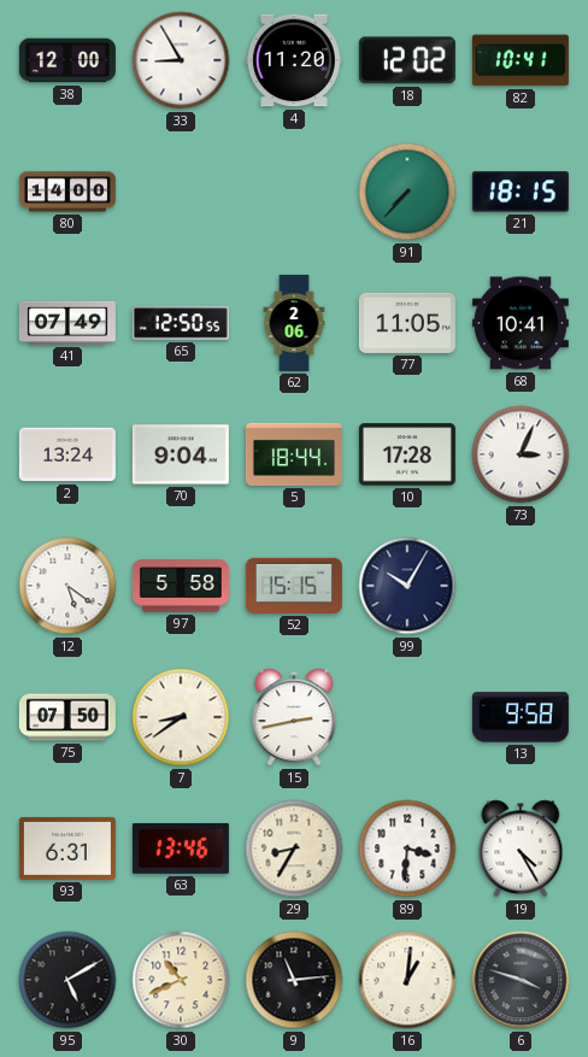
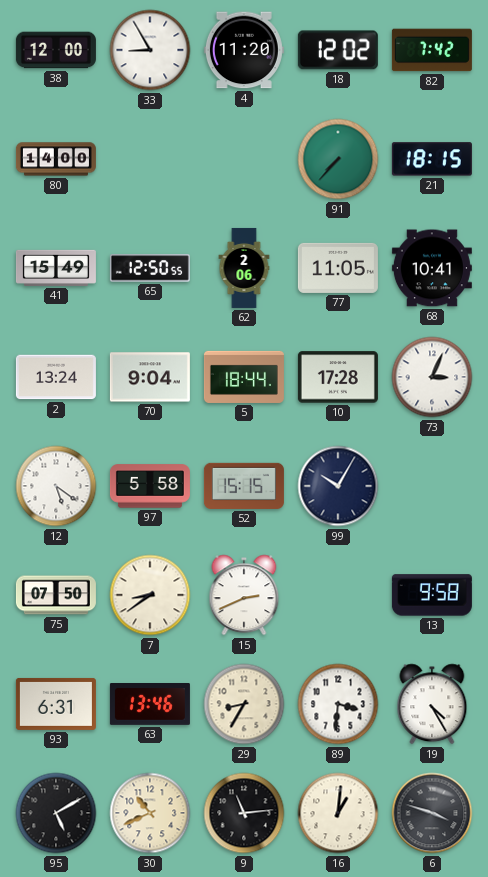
82: 10:41 -> 7:42
41: 07:49 -> 15:49
15: 2:43 -> 2:41
